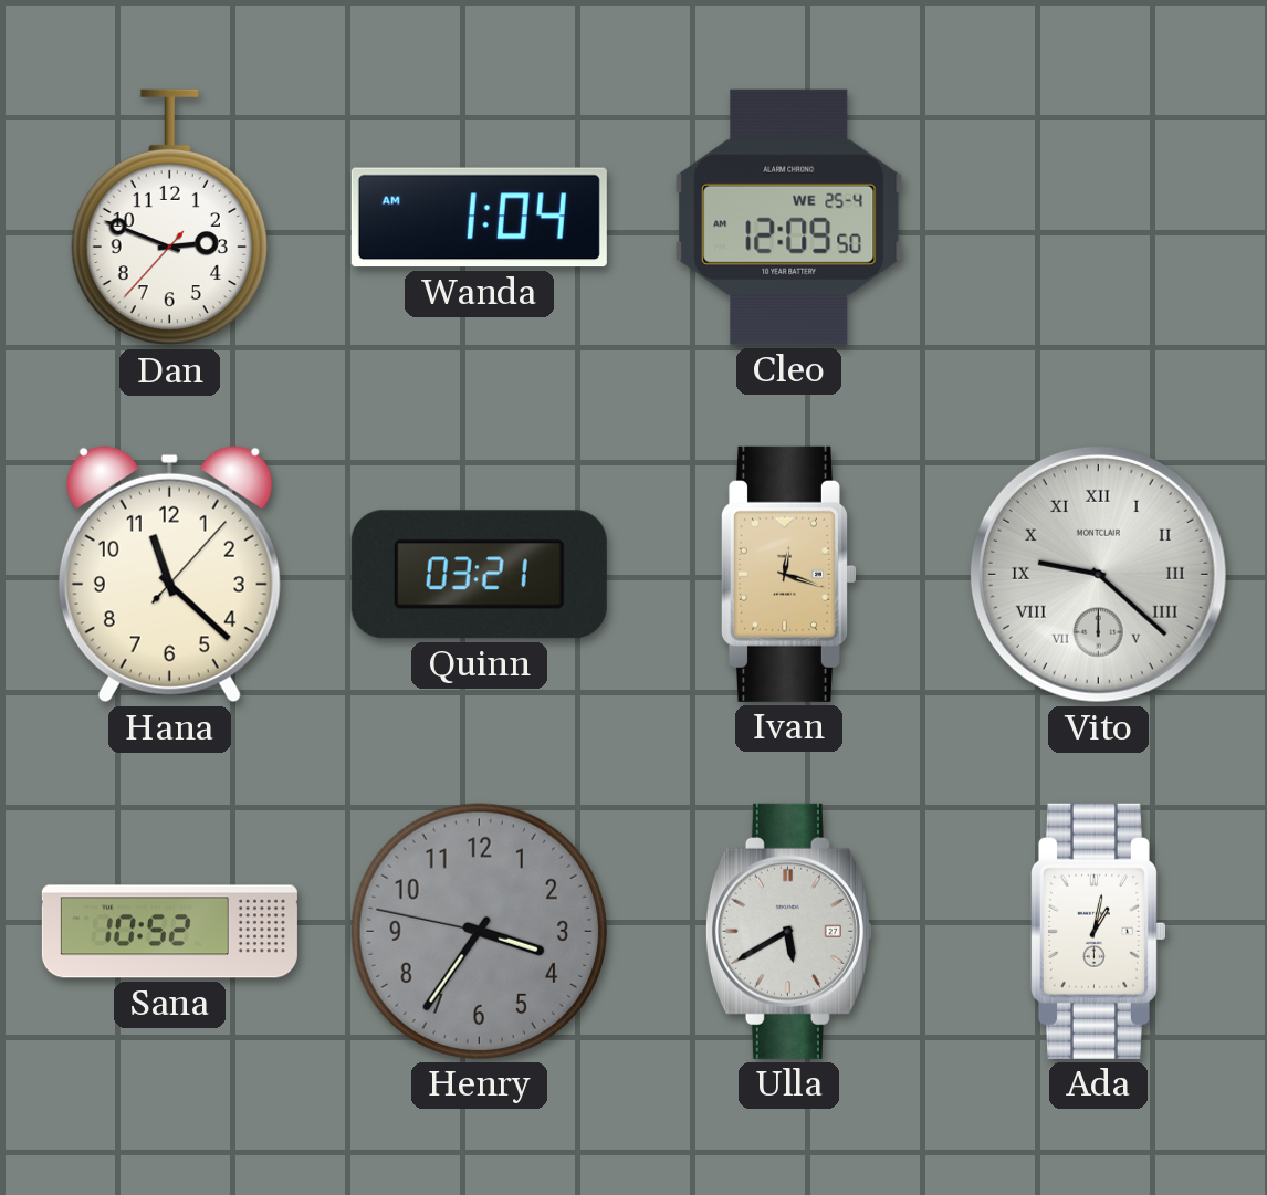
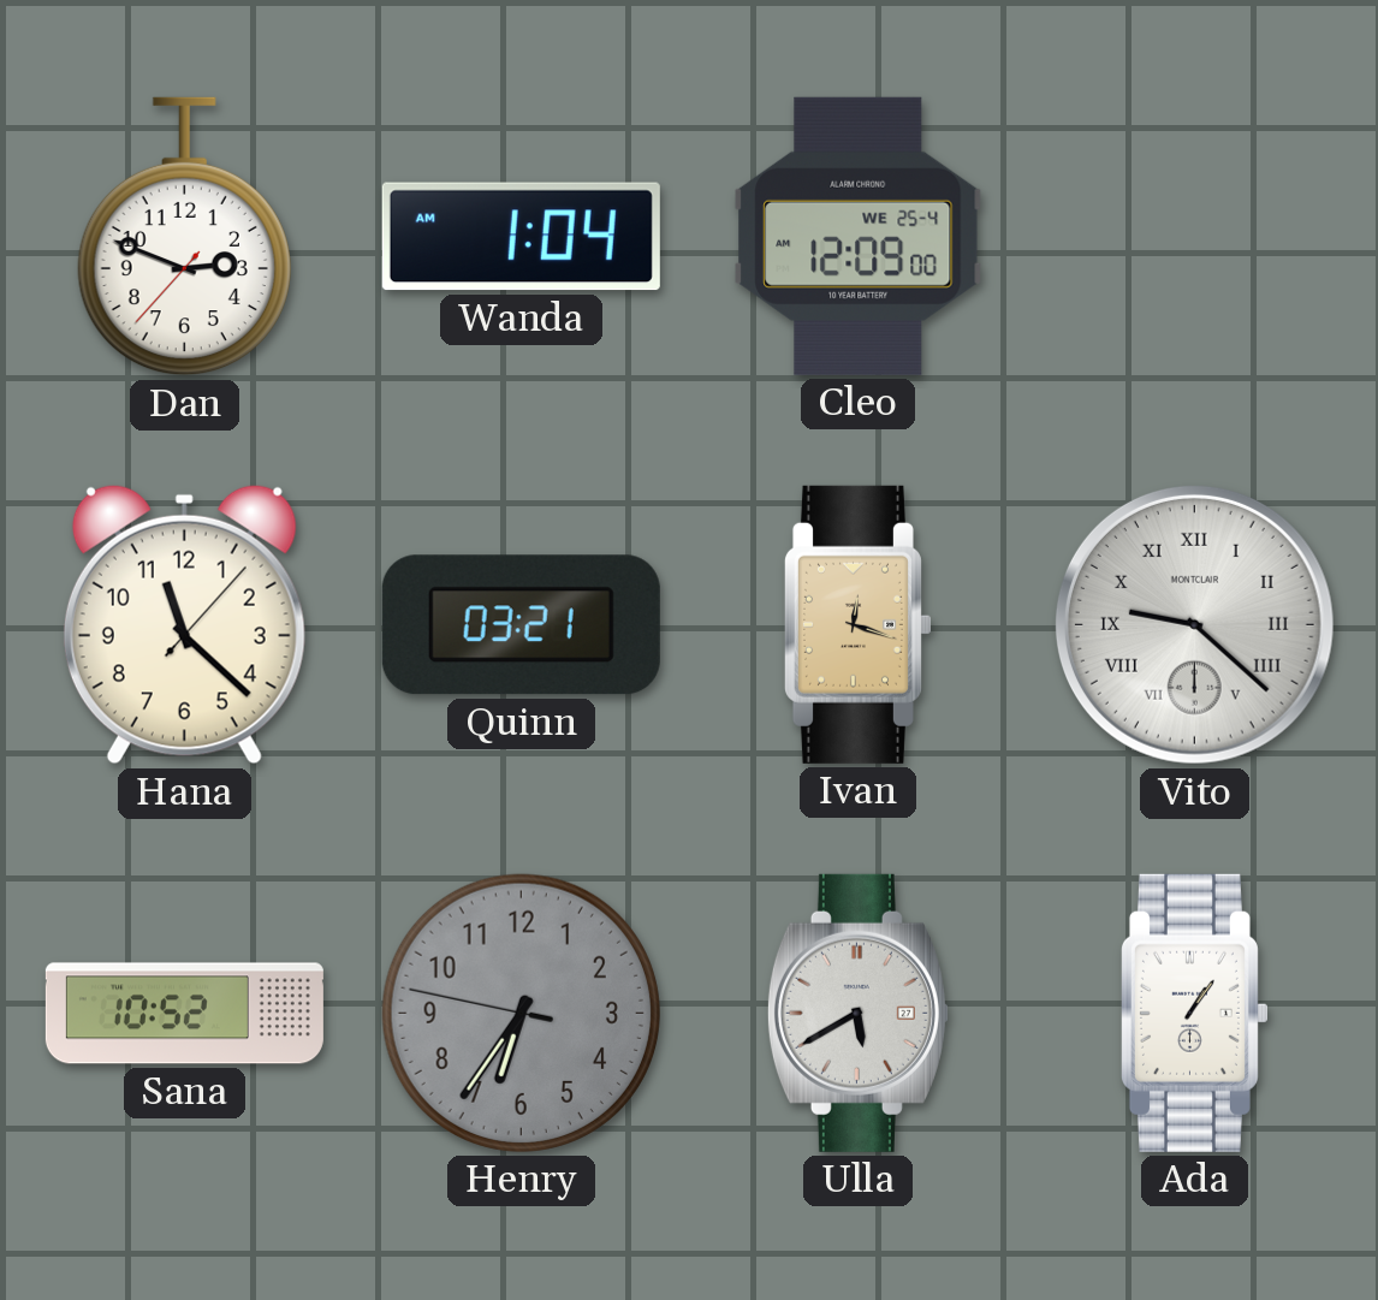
Cleo: 12:09:50 -> 12:09:00
Henry: 3:35 -> 6:35
Ada: 1:02 -> 1:06
